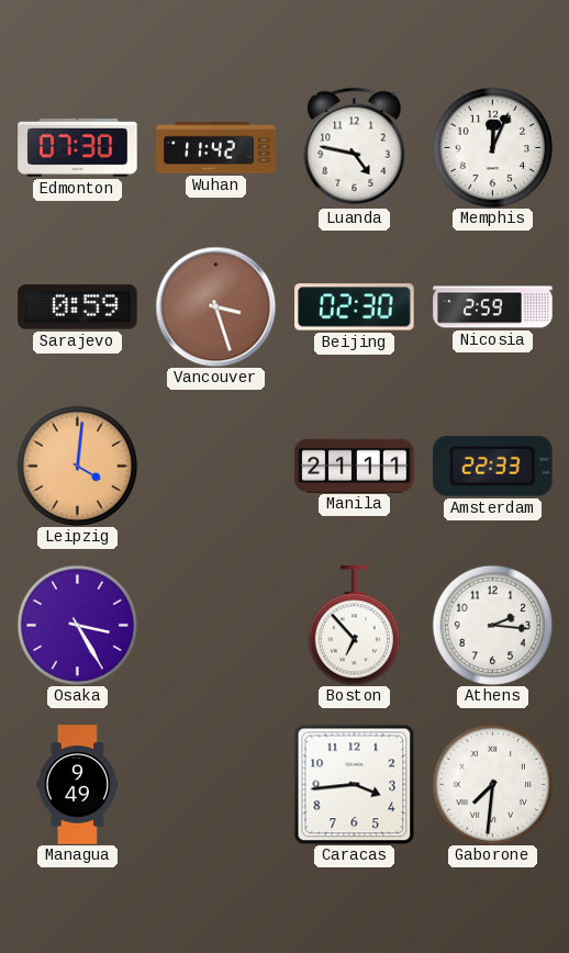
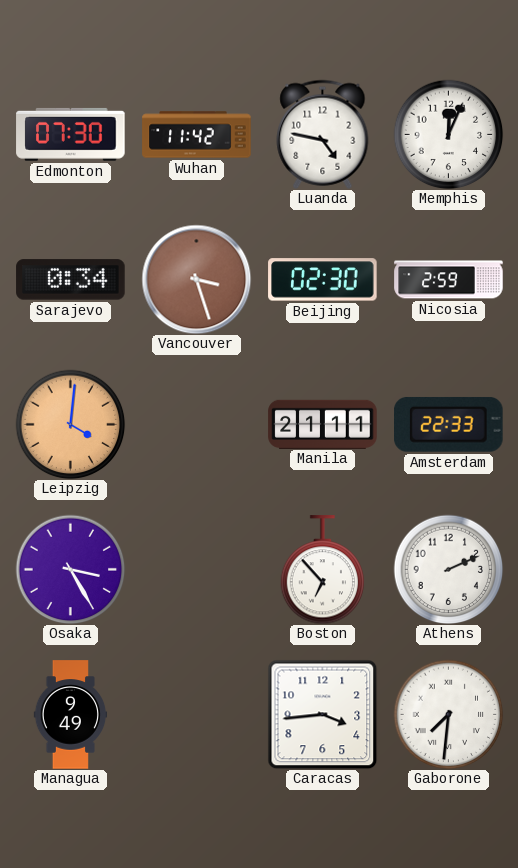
Sarajevo: 0:59 -> 0:34
Athens: 2:16 -> 2:11
